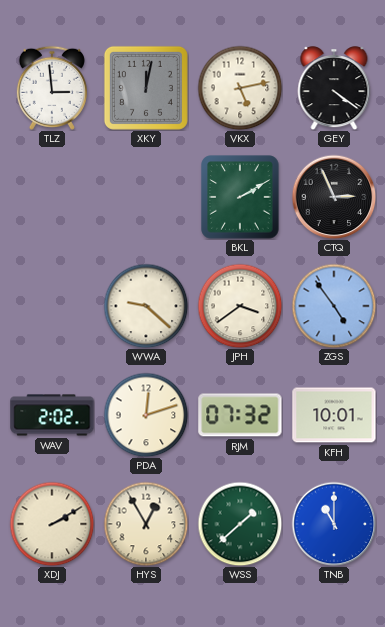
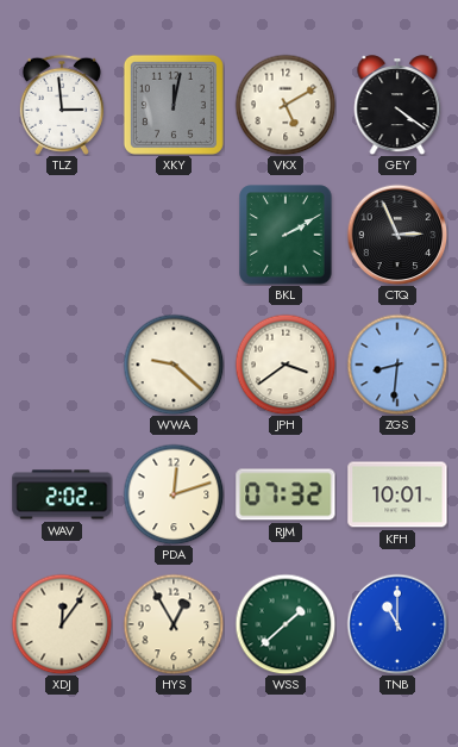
VKX: 5:13 -> 5:10
ZGS: 4:54 -> 8:31
XDJ: 2:10 -> 12:06
